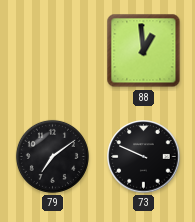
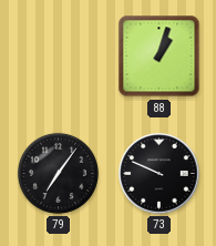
88: 12:59 -> 1:03
79: 7:09 -> 7:06
